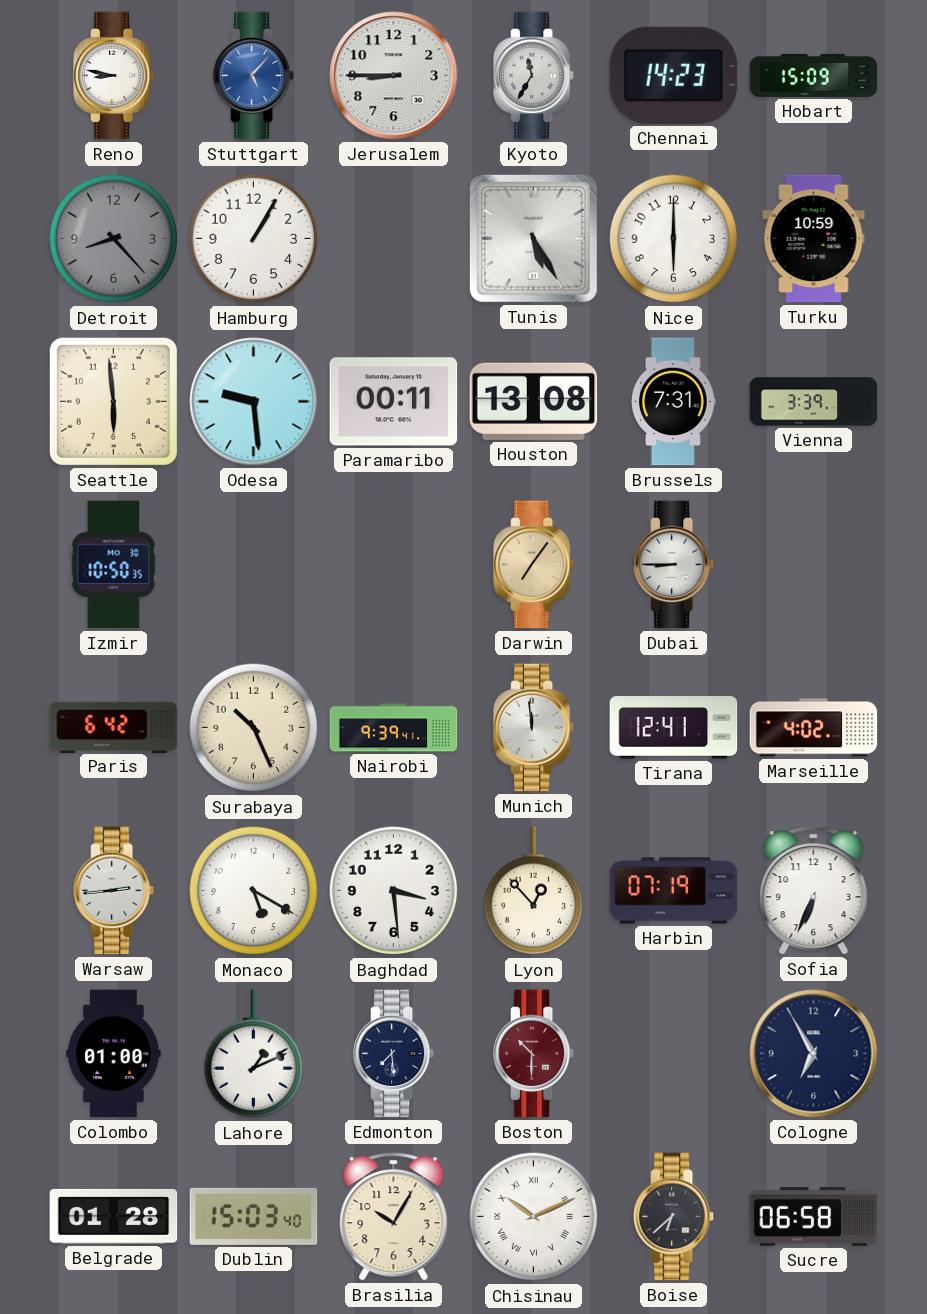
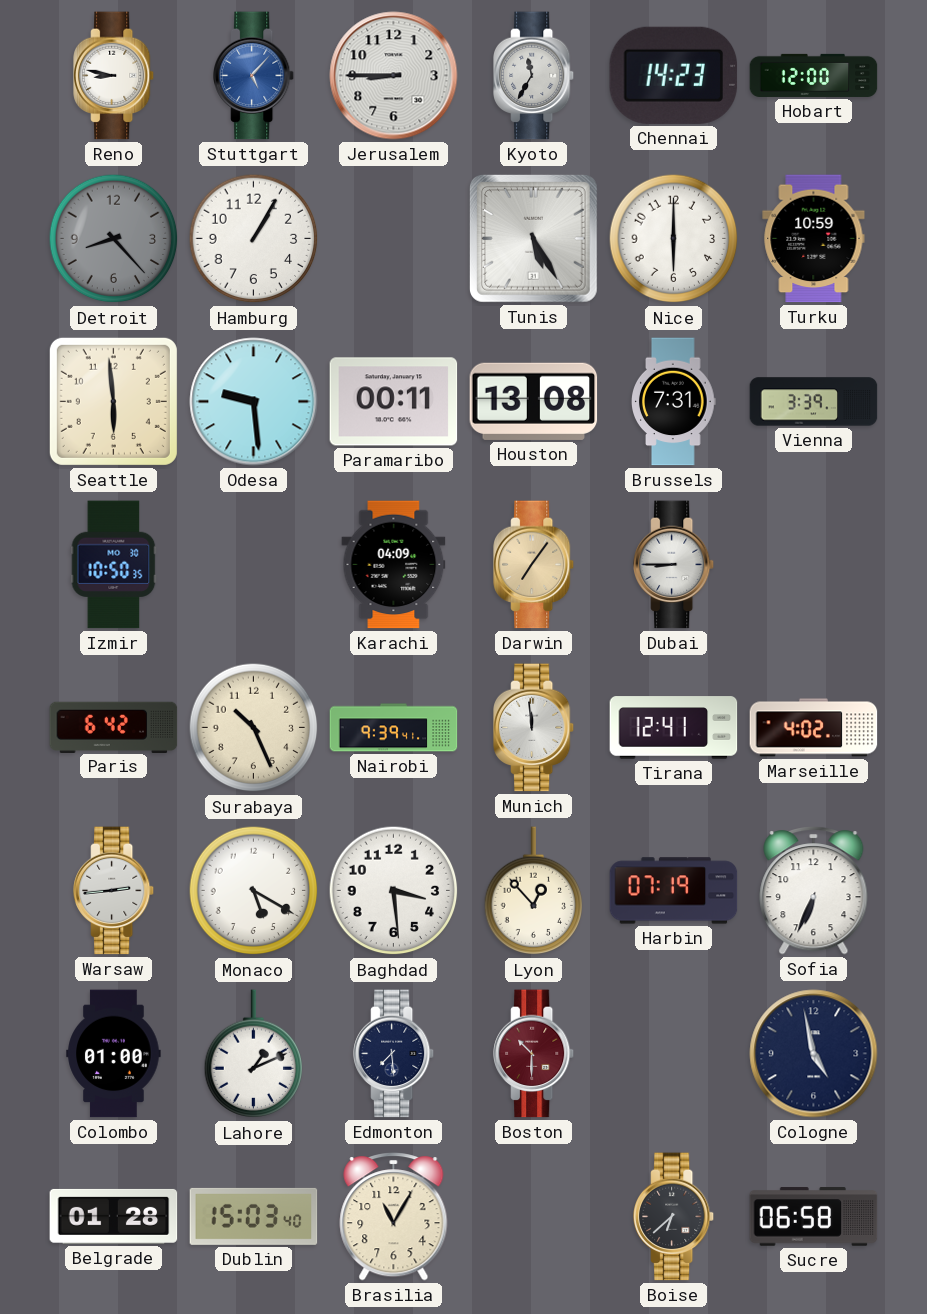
Hobart: 15:09 -> 12:00
Karachi: none -> 04:09
Cologne: 6:55 -> 4:58
Brasilia: 10:05 -> 11:05
Chisinau: 10:11 -> none
